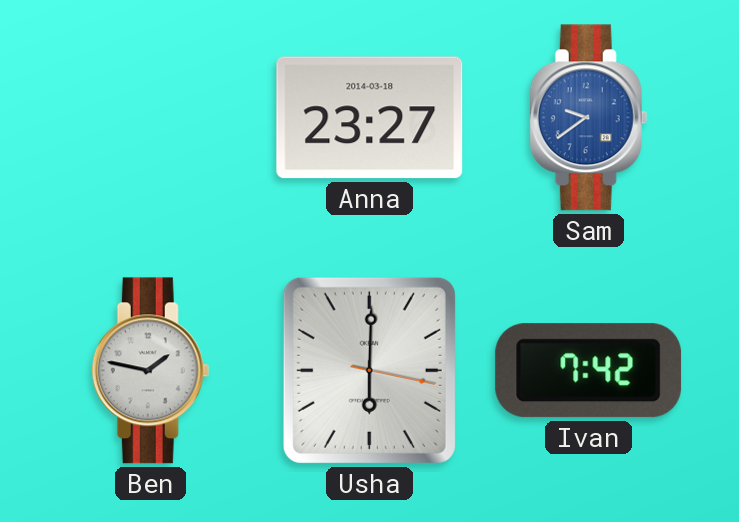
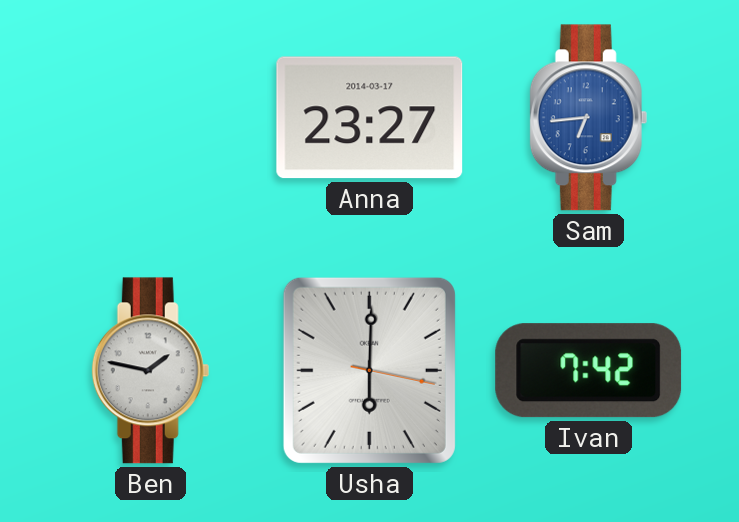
Anna date: 2014-03-18 -> 2014-03-17
Sam: 9:39 -> 6:44
